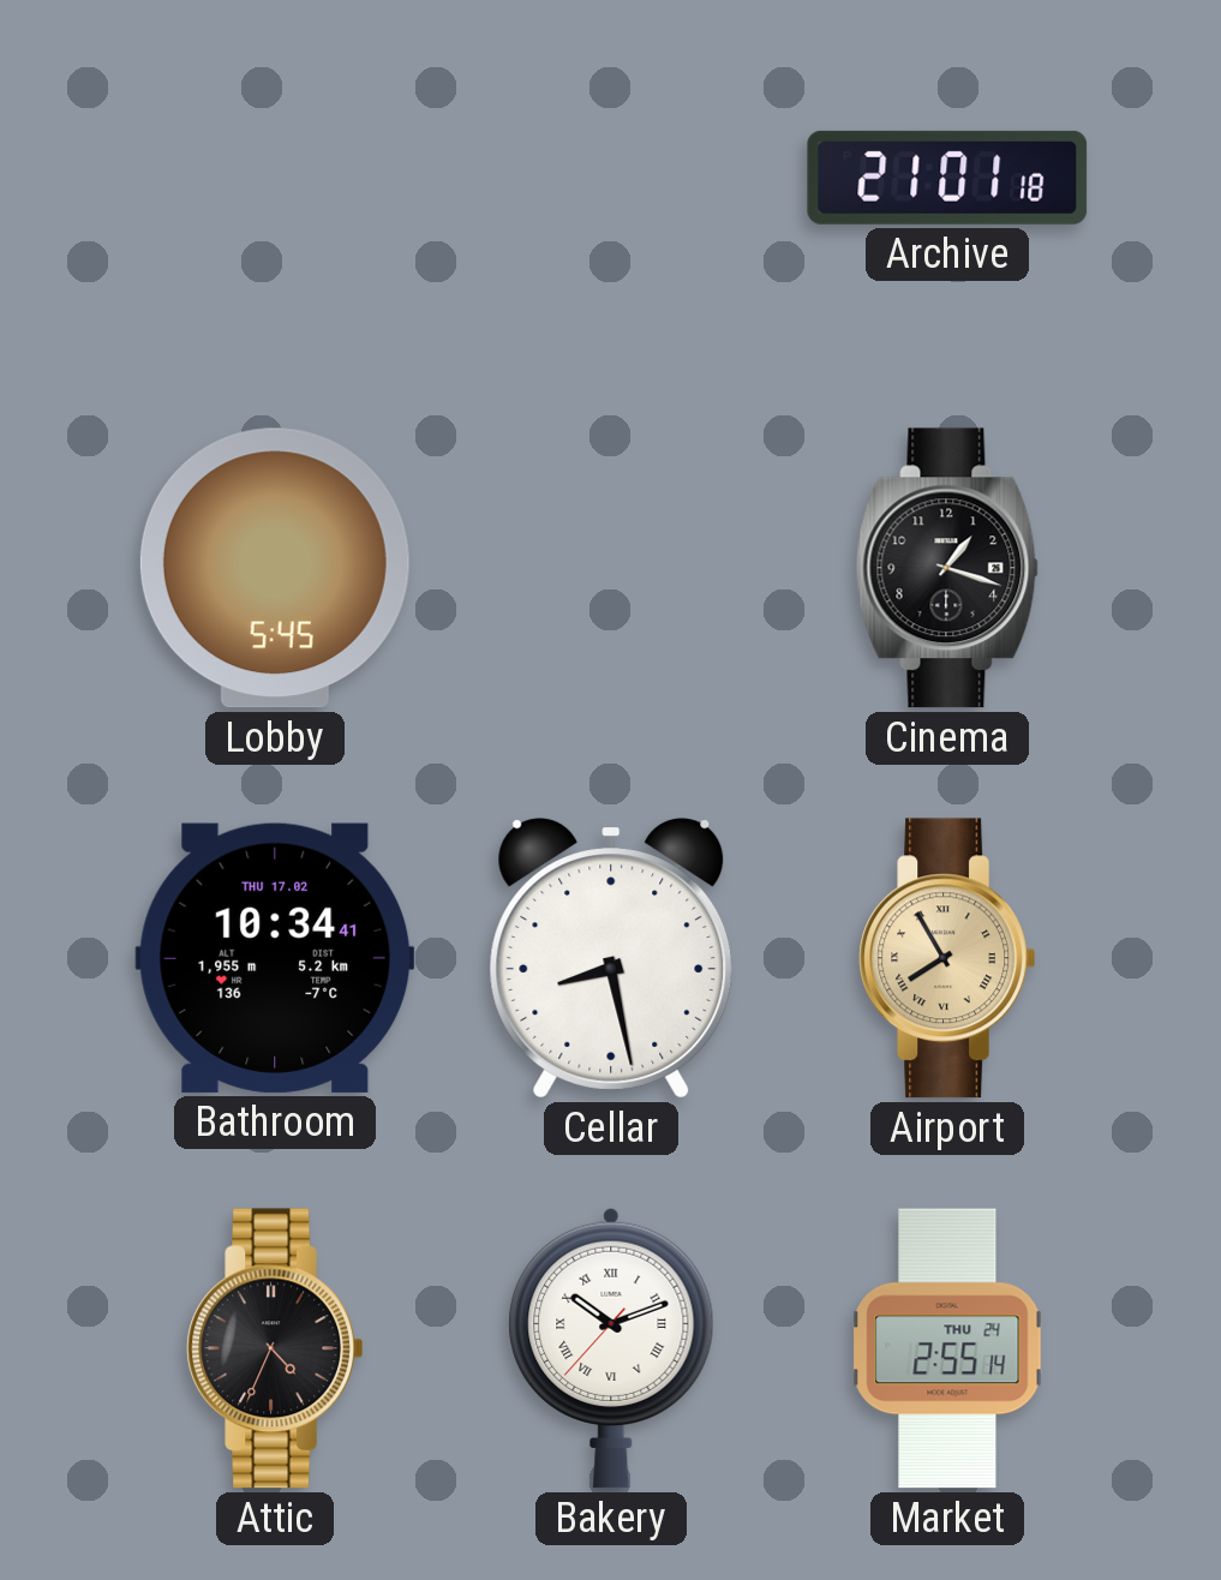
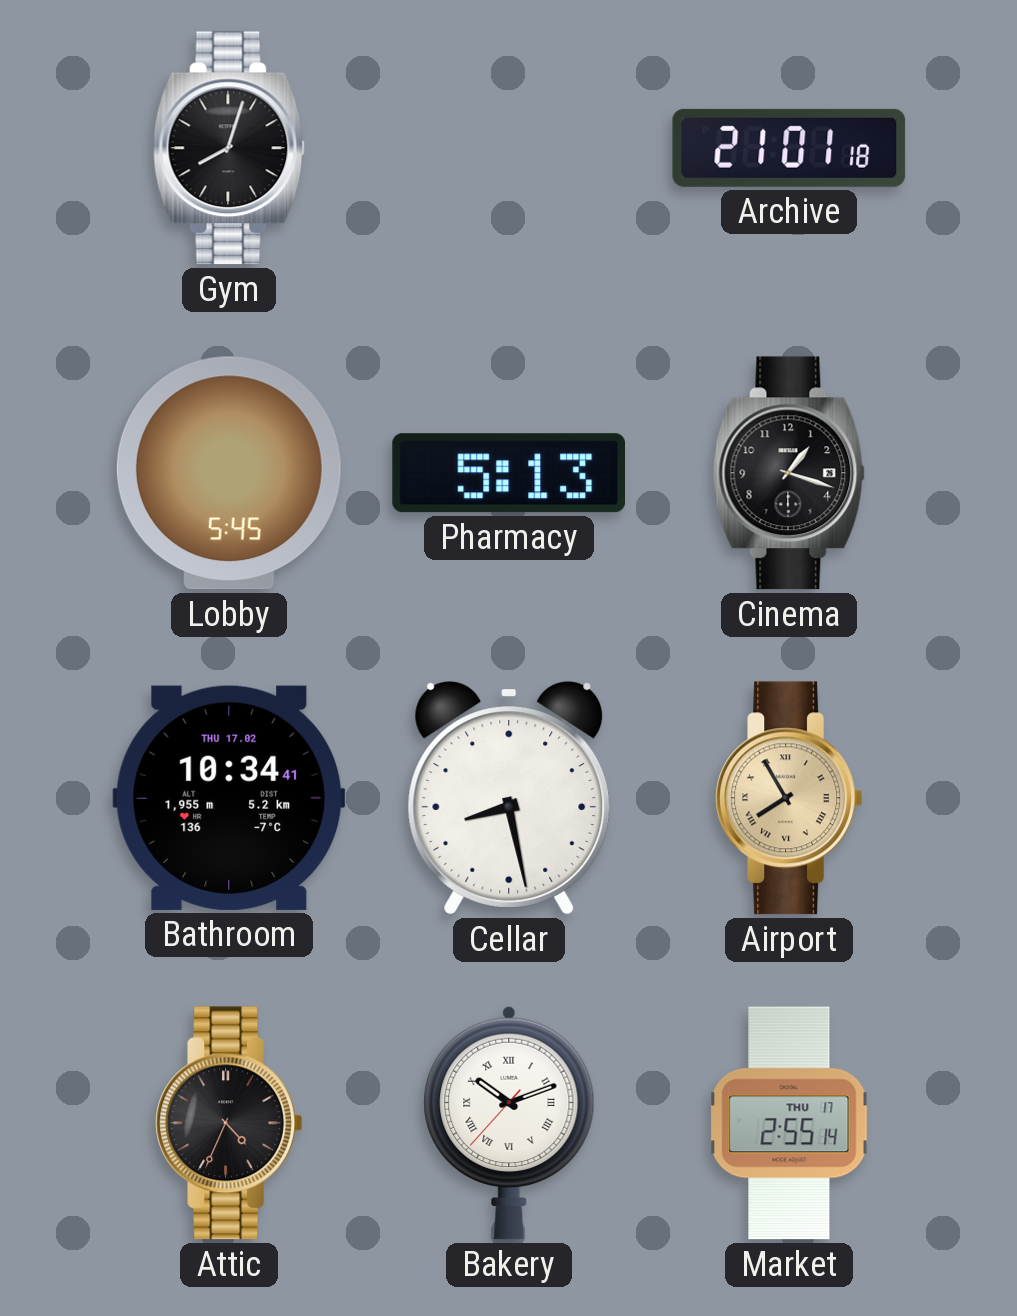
Gym: none -> 8:03
Pharmacy: none -> 5:13
Market date: THU 24 -> THU 17
